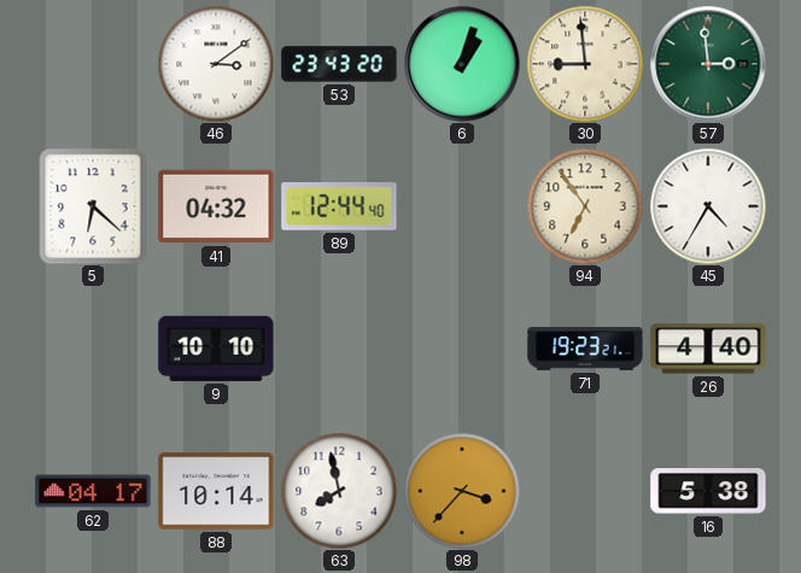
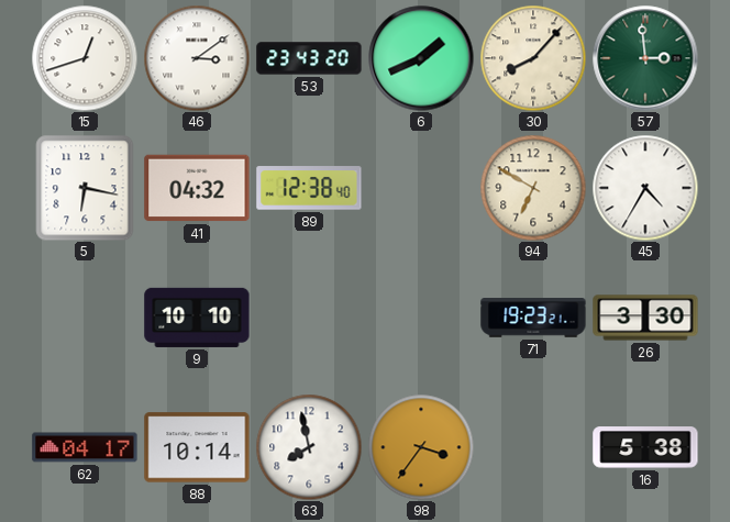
15: none -> 12:42
6: 1:03 -> 1:41
30: 8:59 -> 8:07
5: 6:22 -> 6:17
89: 12:44 -> 12:38
94: 6:54 -> 6:50
26: 4:40 -> 3:30
98: 3:37 -> 3:36
